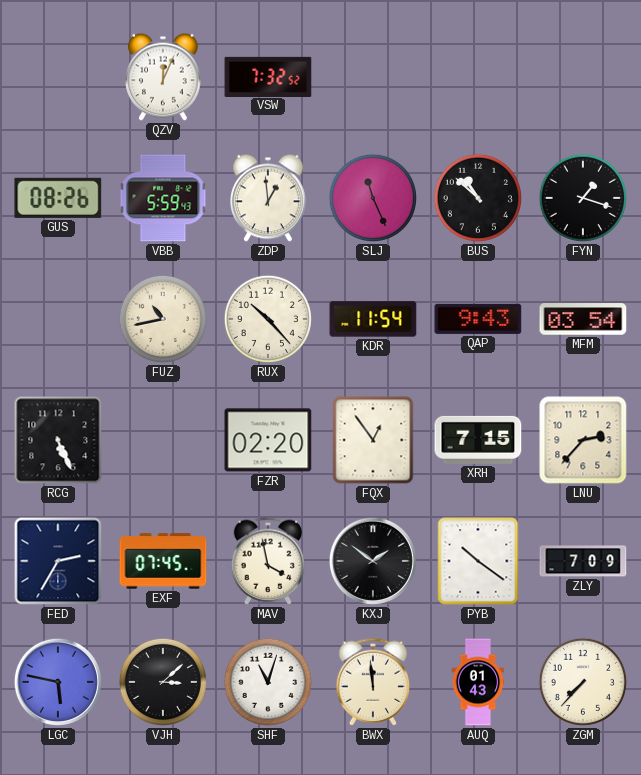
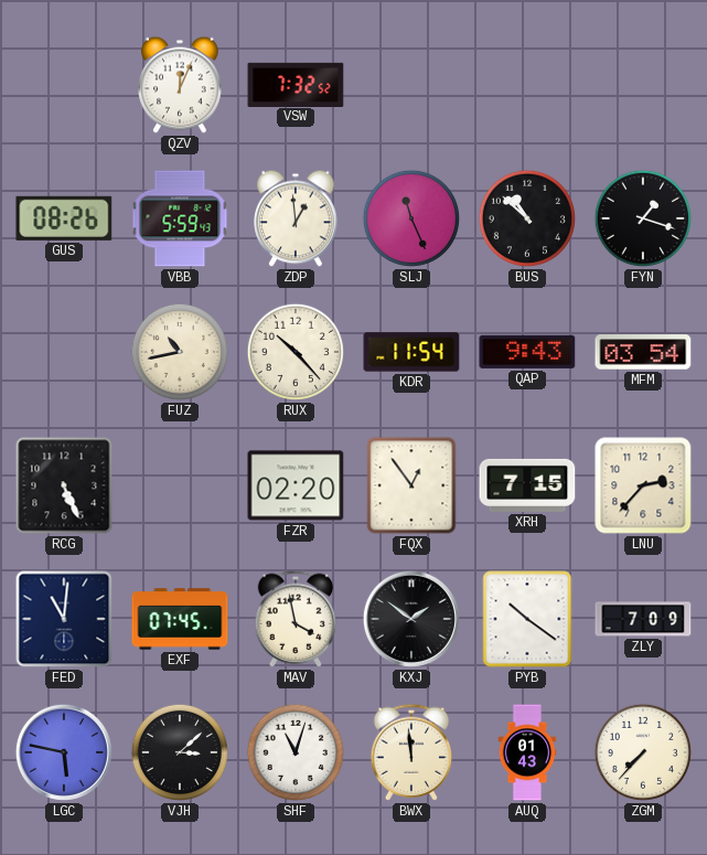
FED: 2:35 -> 11:01
